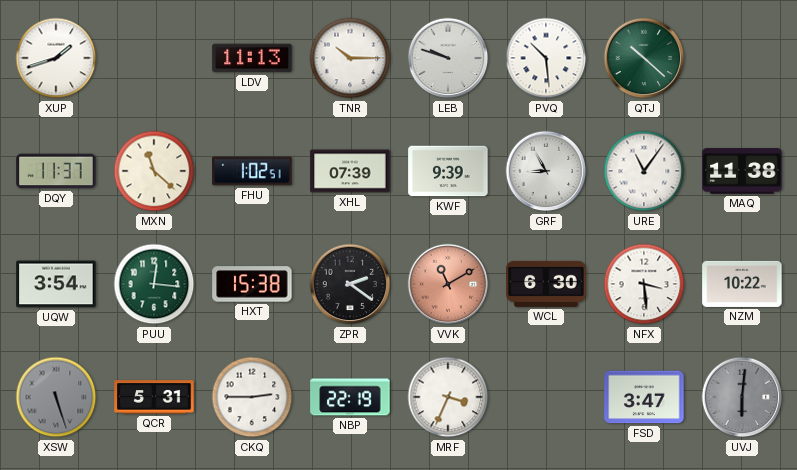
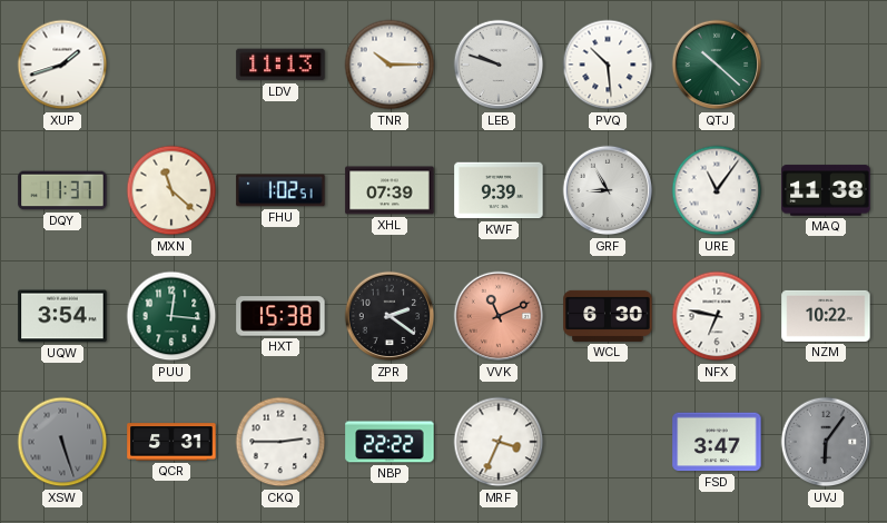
VVK: 11:10 -> 11:11
NFX: 3:29 -> 6:47
NBP: 22:19 -> 22:22
UVJ: 6:01 -> 6:06
